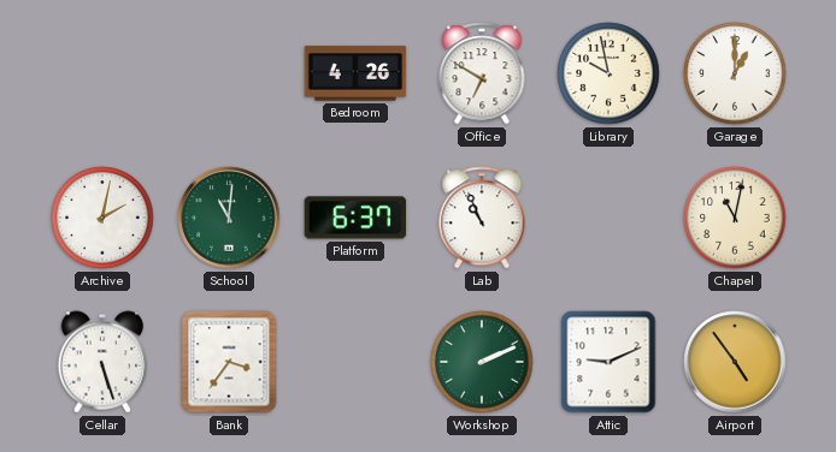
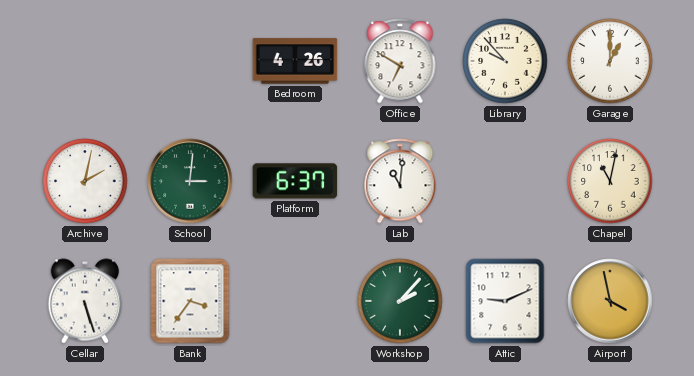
Library: 9:58 -> 9:53
School: 11:01 -> 3:01
Lab: 10:56 -> 11:01
Workshop: 2:11 -> 2:07
Airport: 4:54 -> 3:58
